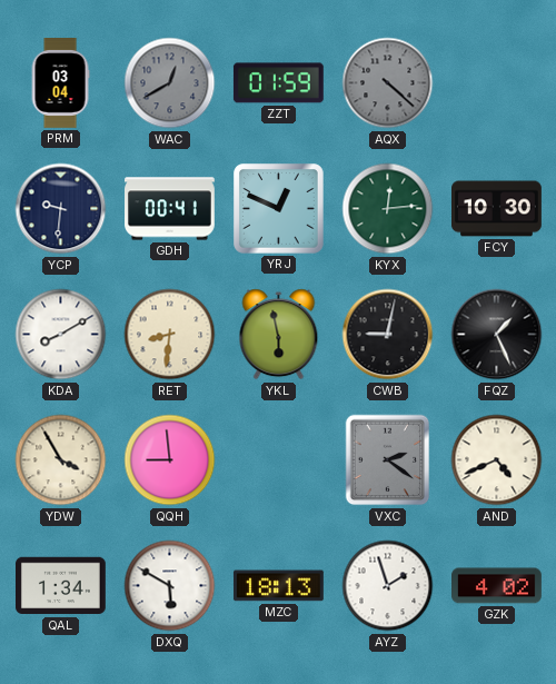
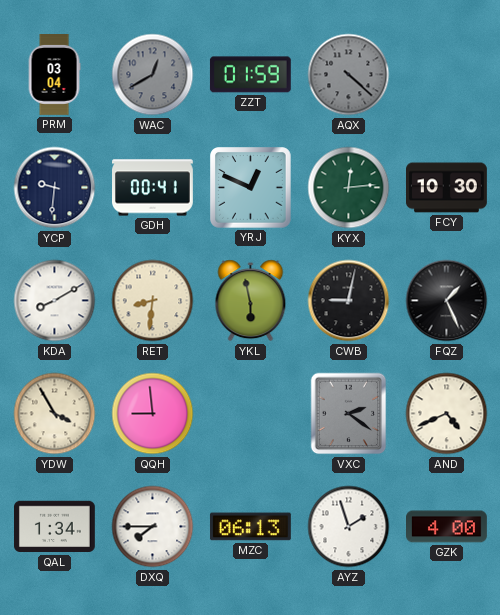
DXQ: 5:50 -> 7:45
MZC: 18:13 -> 06:13
GZK: 4:02 -> 4:00
